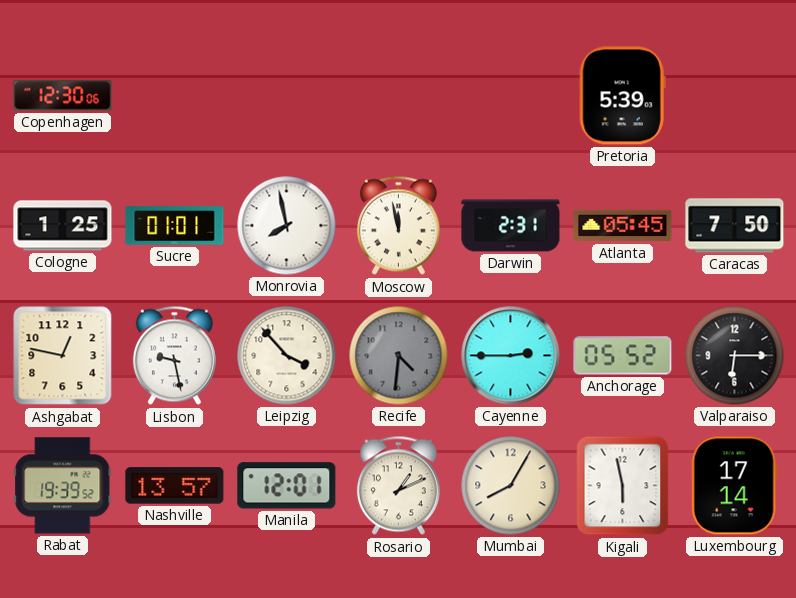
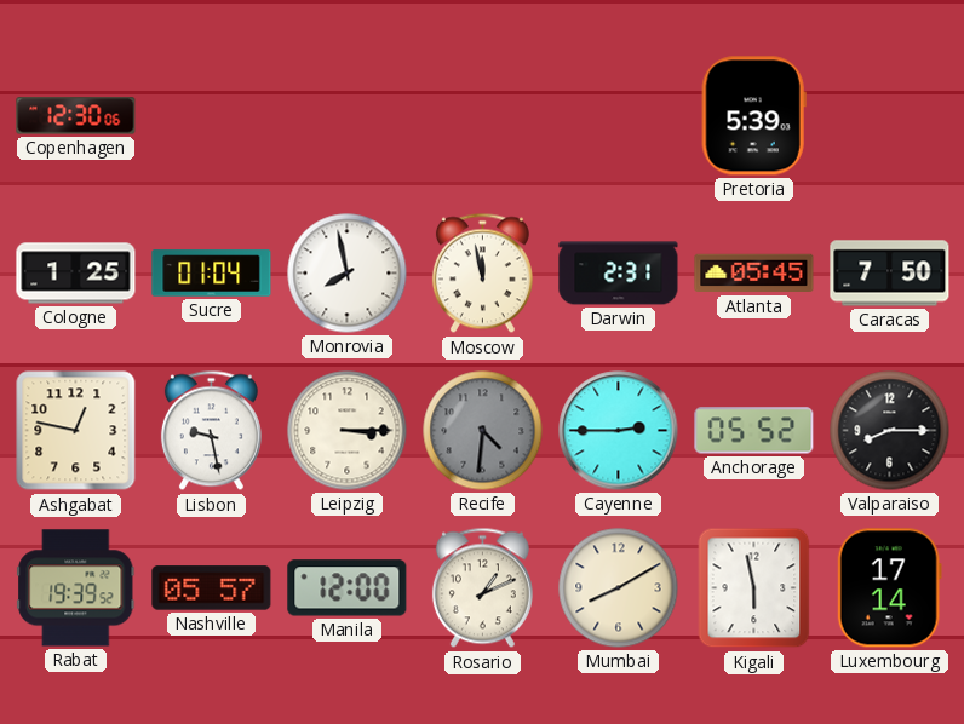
Sucre: 01:01 -> 01:04
Leipzig: 3:53 -> 3:15
Valparaiso: 6:15 -> 8:15
Nashville: 13:57 -> 05:57
Manila: 12:01 -> 12:00
Mumbai: 8:05 -> 8:10
